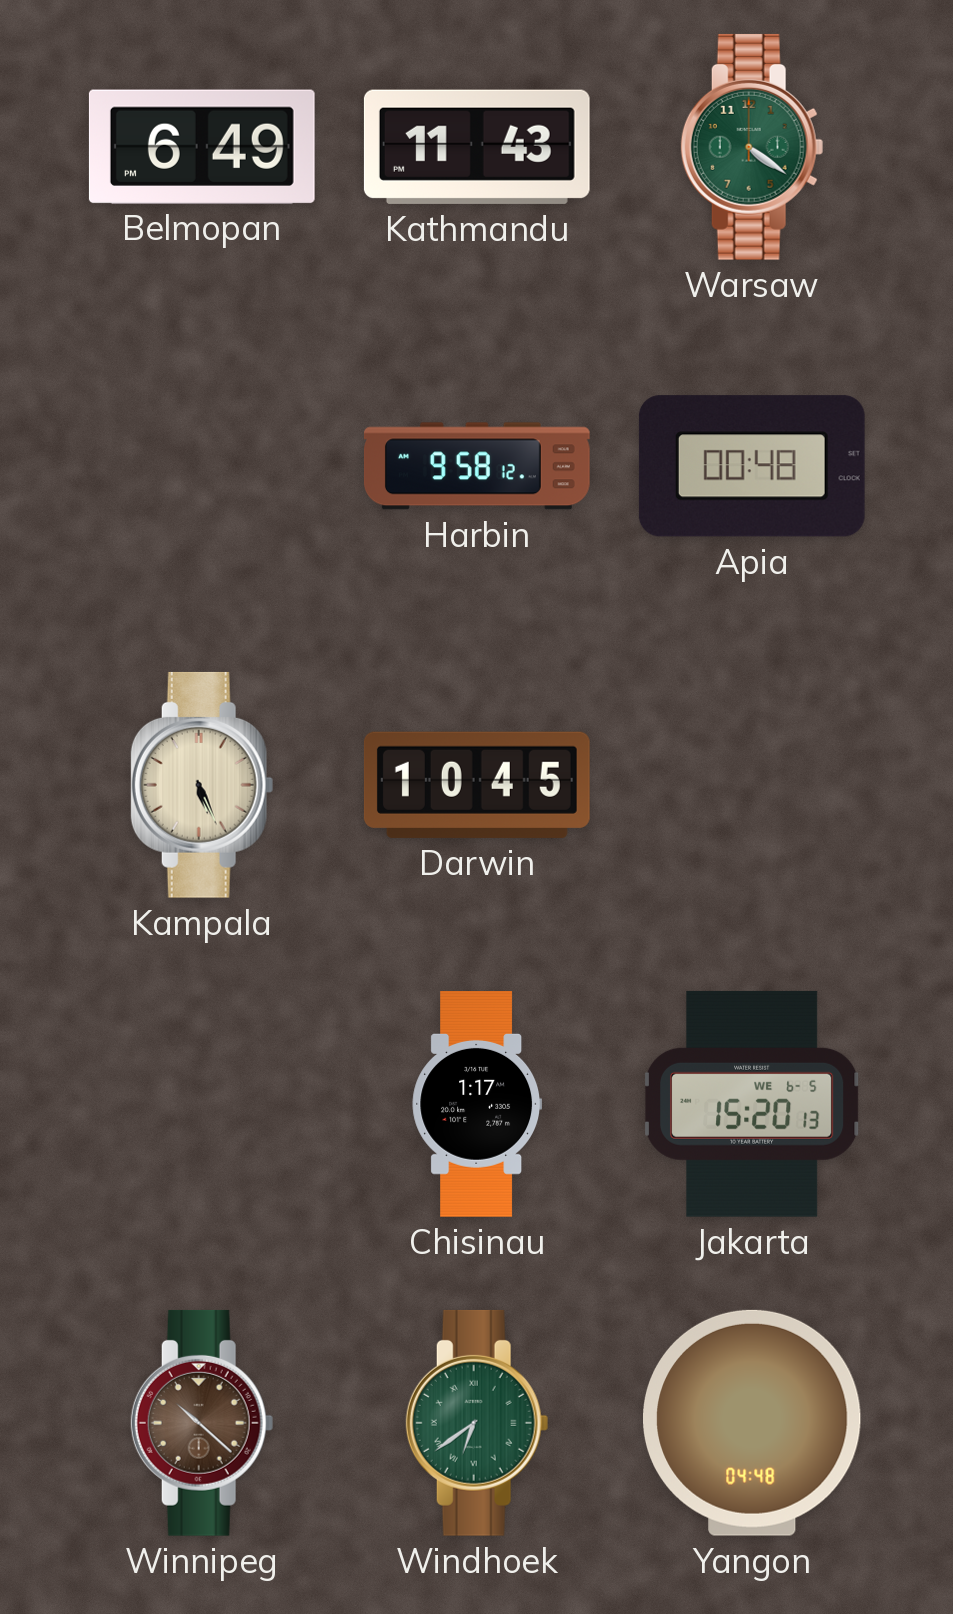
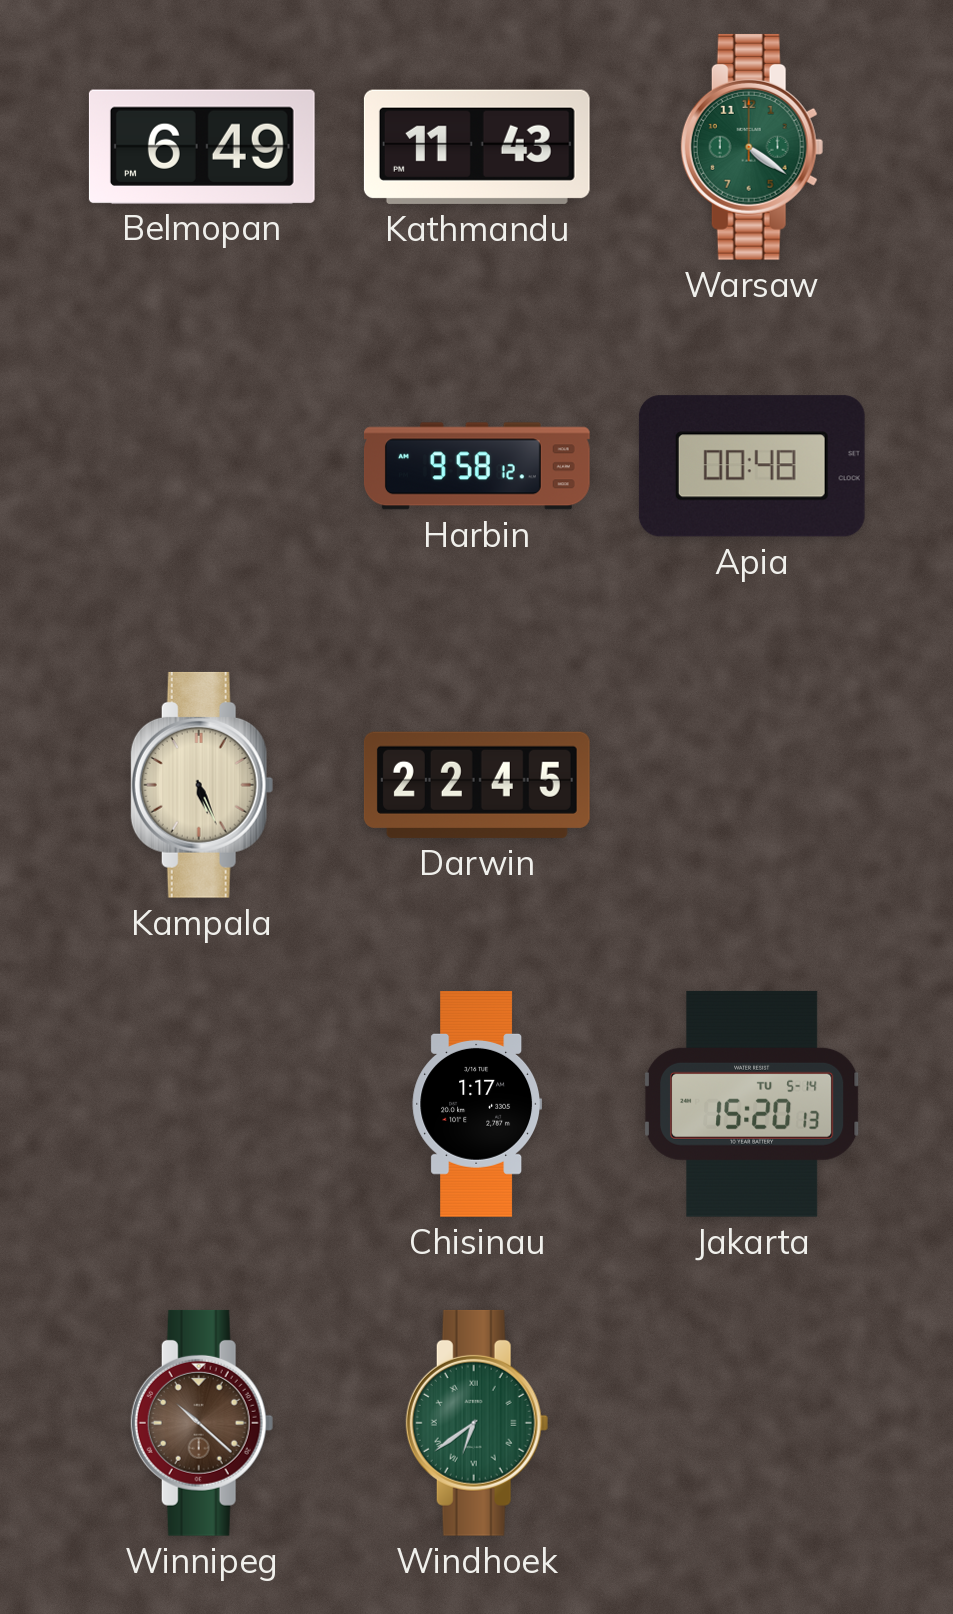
Darwin: 10:45 -> 22:45
Jakarta date: WE 6-5 -> TU 5-14
Yangon: 04:48 -> none
